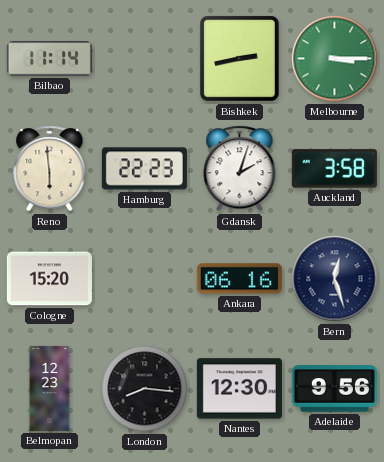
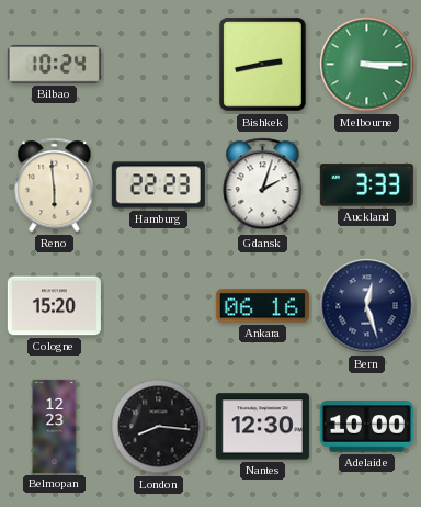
Bilbao: 11:14 -> 10:24
Auckland: 3:58 -> 3:33
Adelaide: 9:56 -> 10:00
